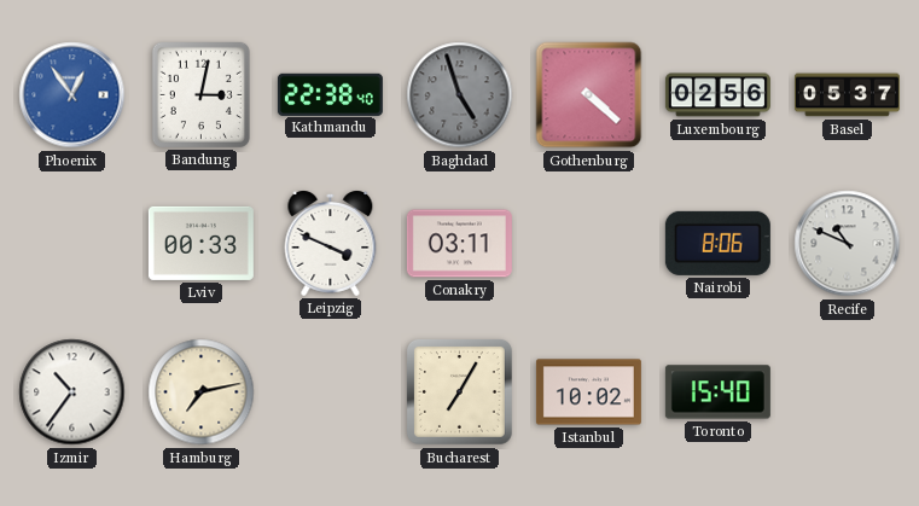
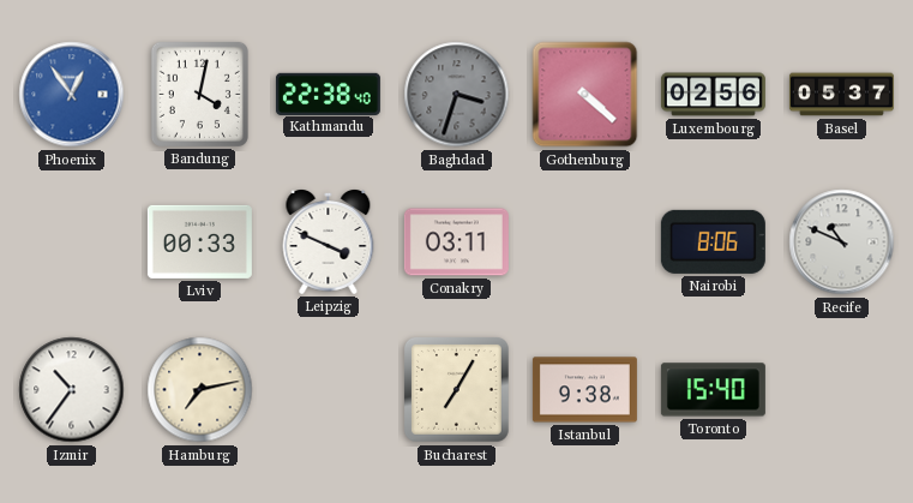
Bandung: 3:02 -> 4:02
Baghdad: 4:57 -> 3:33
Istanbul: 10:02 -> 9:38
